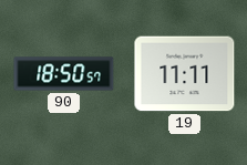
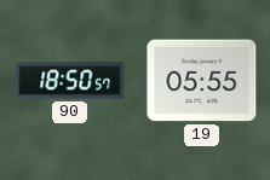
19: 11:11 -> 05:55
